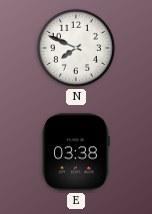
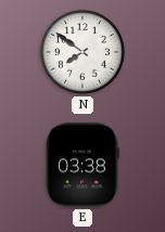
N: 7:49 -> 7:51
